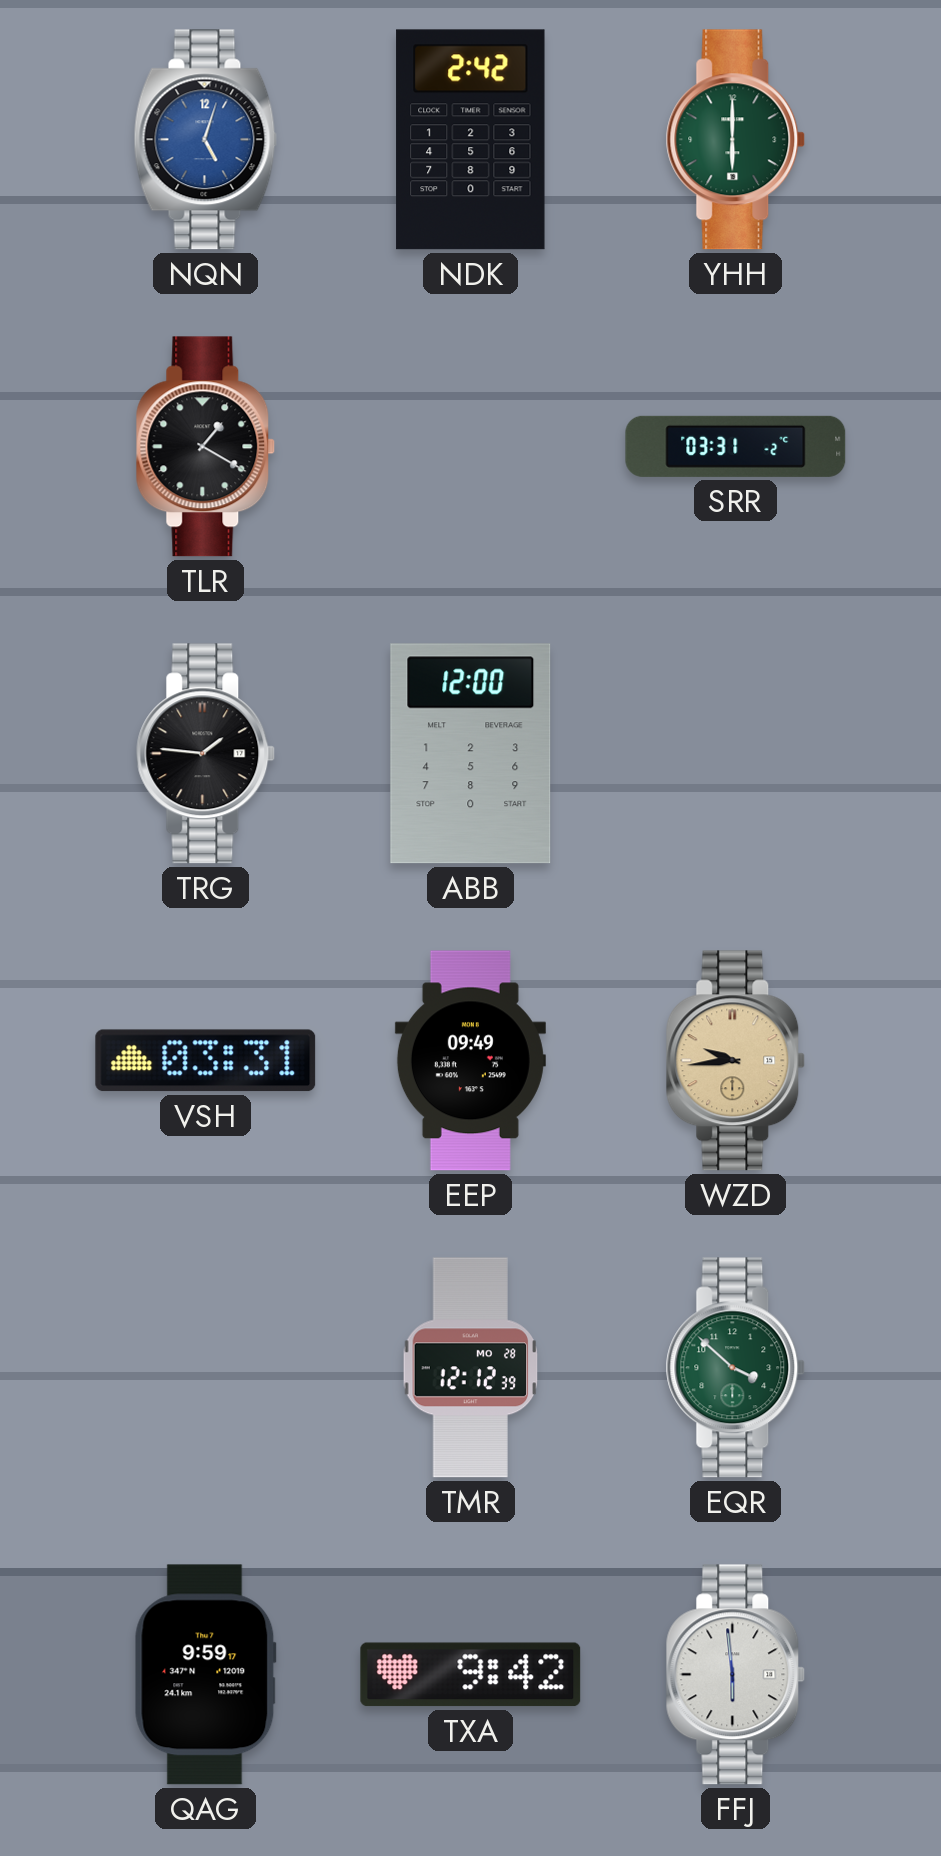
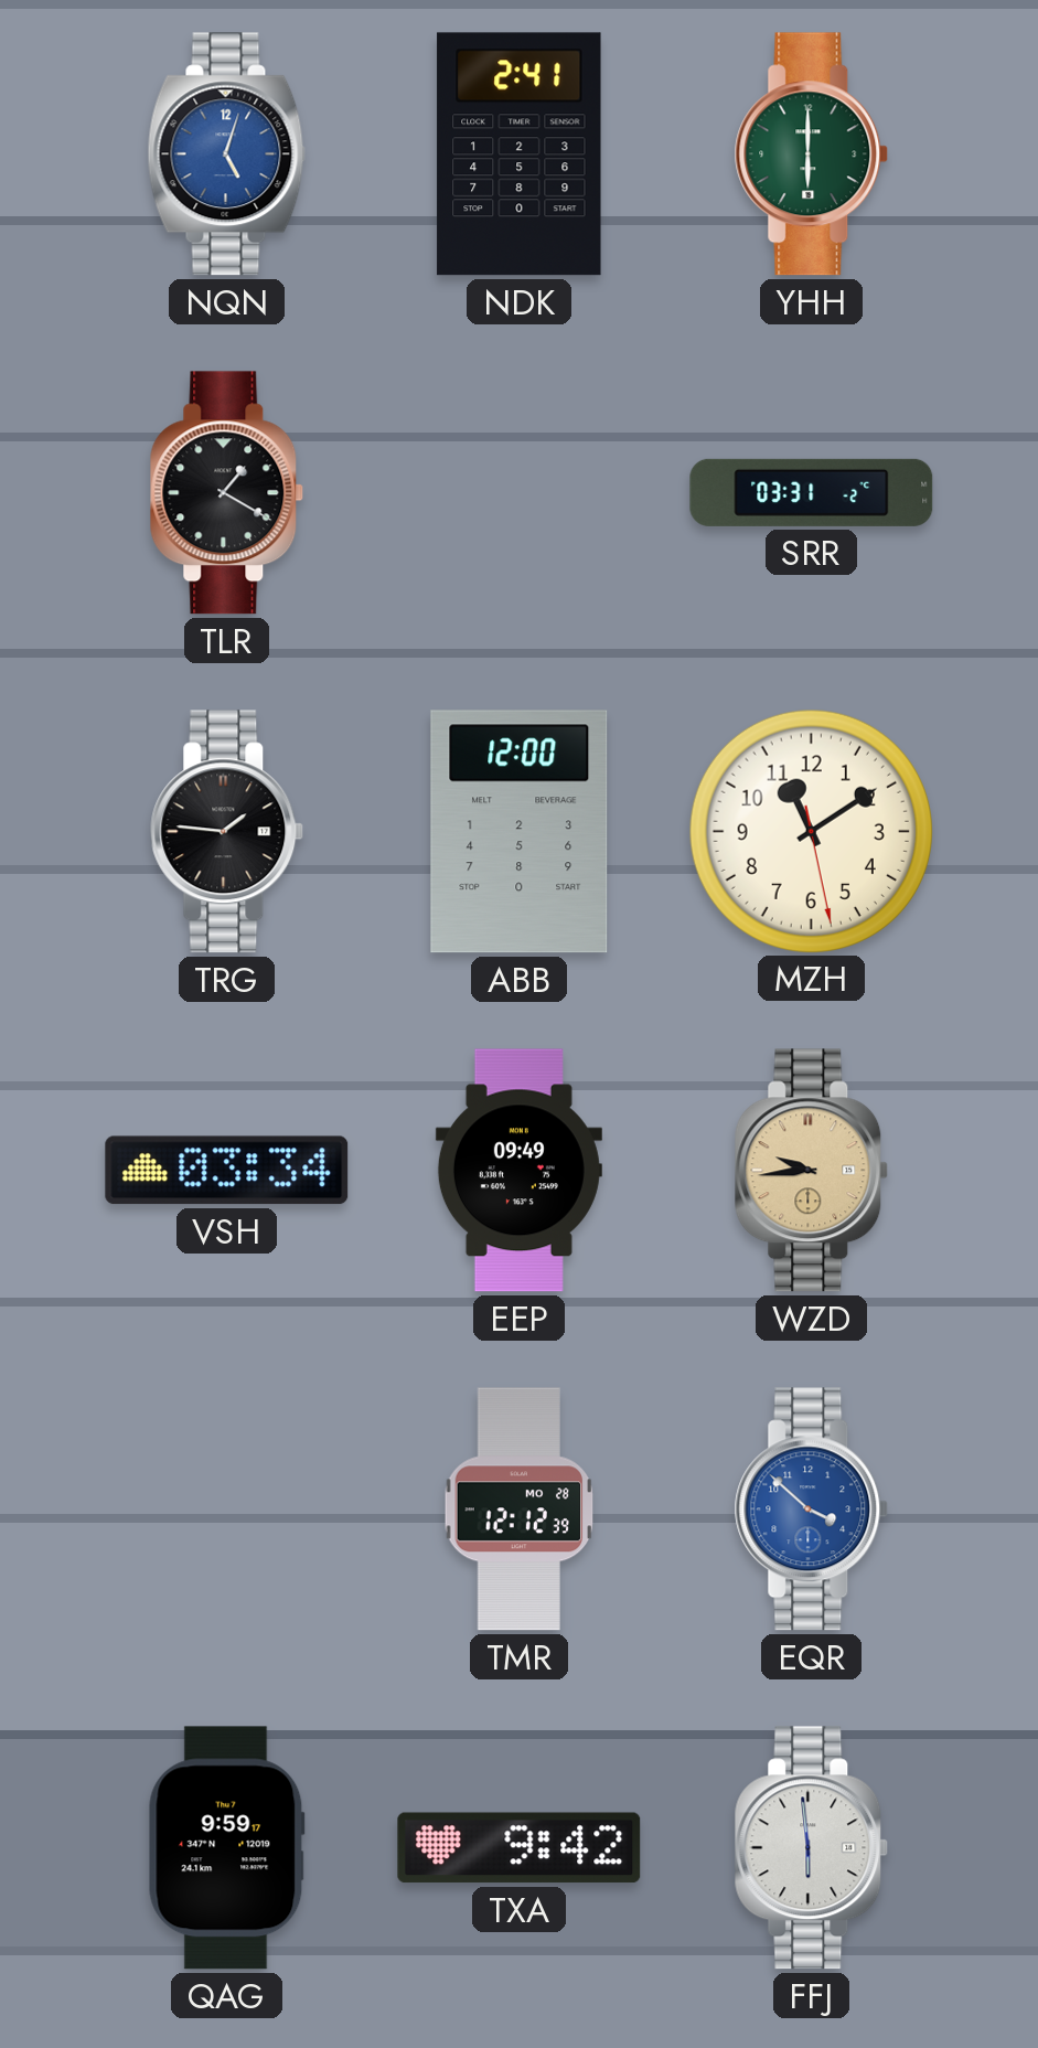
NDK: 2:42 -> 2:41
MZH: none -> 11:09
VSH: 03:31 -> 03:34
EQR dial: green -> blue
